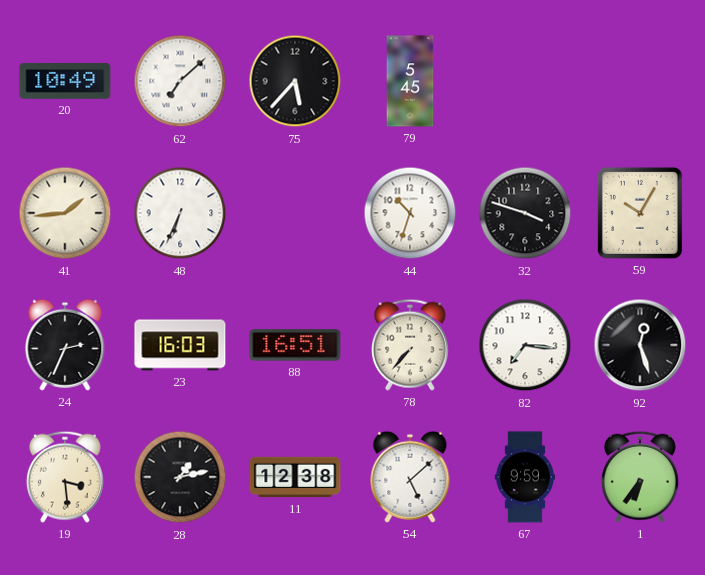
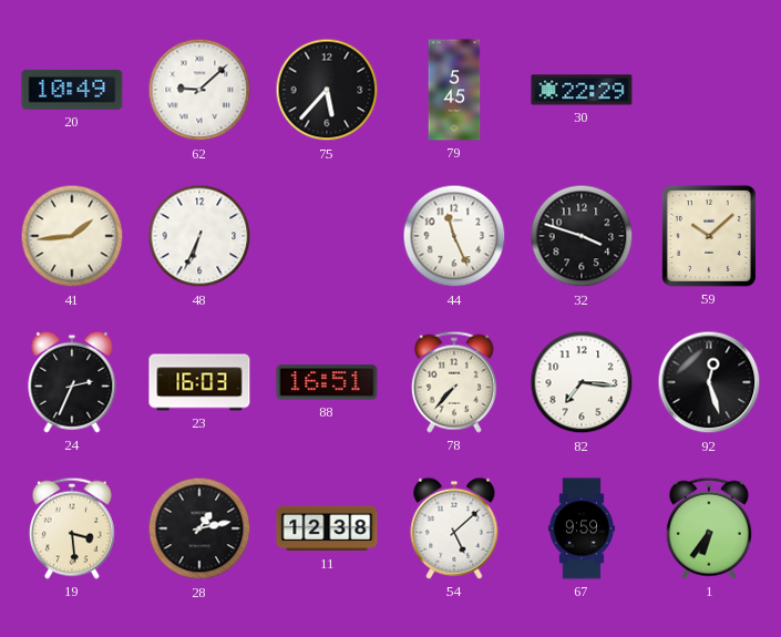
62: 7:08 -> 9:08
30: none -> 22:29
44: 10:33 -> 11:26
59: 10:05 -> 10:08
